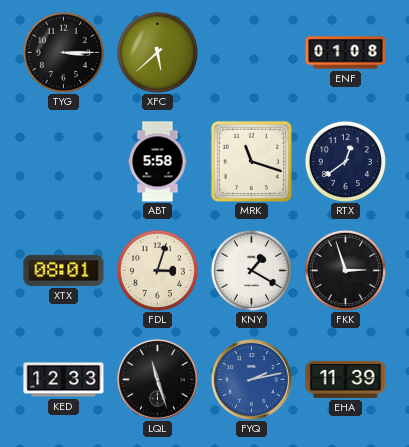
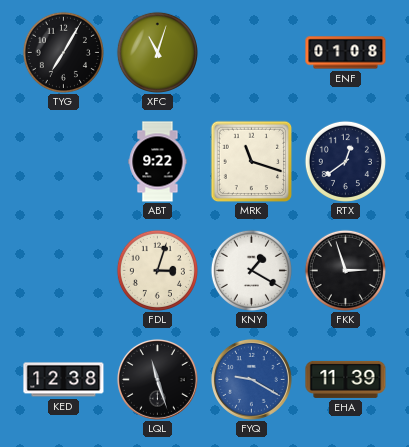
TYG: 3:15 -> 7:05
XFC: 5:38 -> 11:03
ABT: 5:58 -> 9:22
XTX: 08:01 -> none
KED: 12:33 -> 12:38
FYQ: 2:13 -> 9:20
